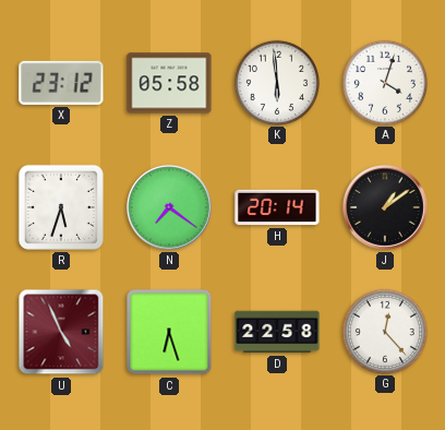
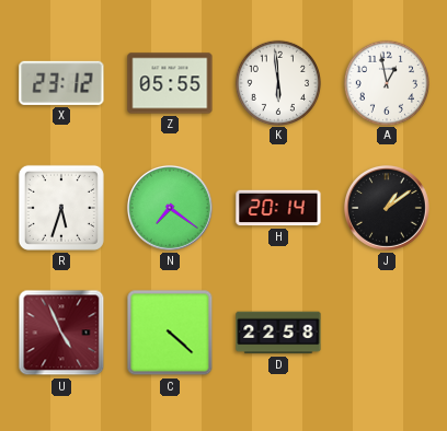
Z: 05:58 -> 05:55
A: 4:03 -> 12:58
C: 6:27 -> 4:22
G: 12:23 -> none
